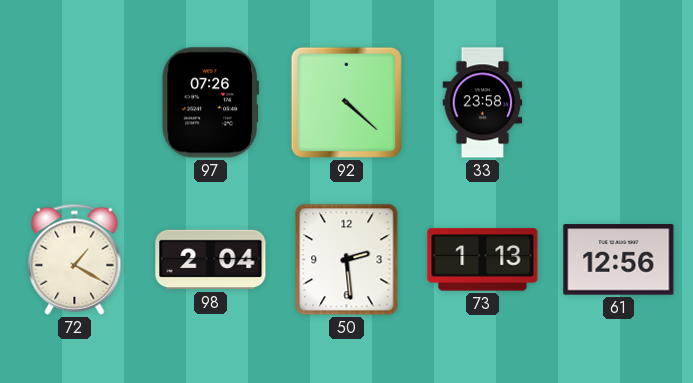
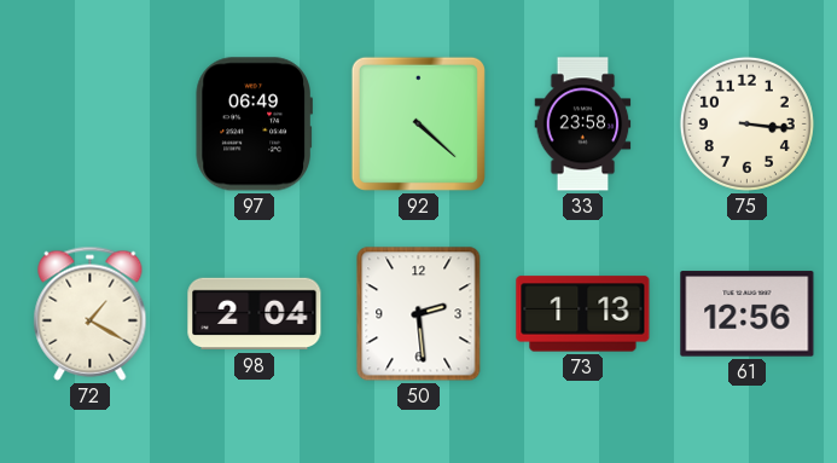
97: 07:26 -> 06:49
75: none -> 3:16
